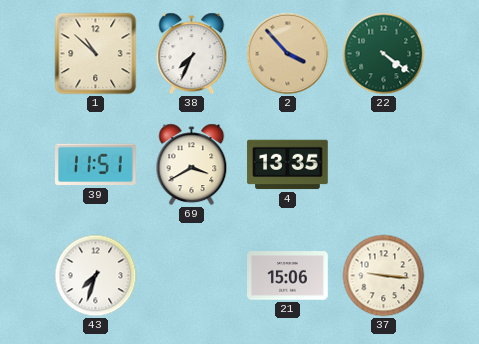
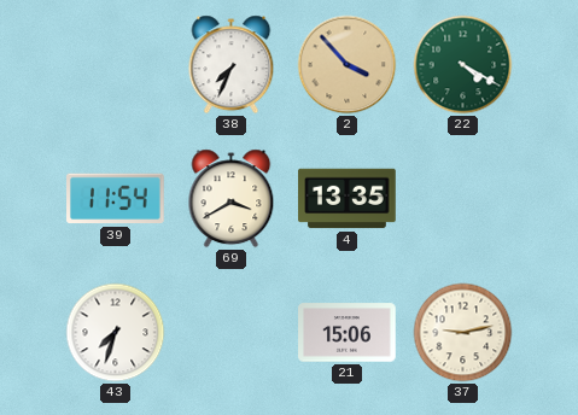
1: 10:52 -> none
22: 4:21 -> 4:20
39: 11:51 -> 11:54
37: 9:16 -> 9:13
